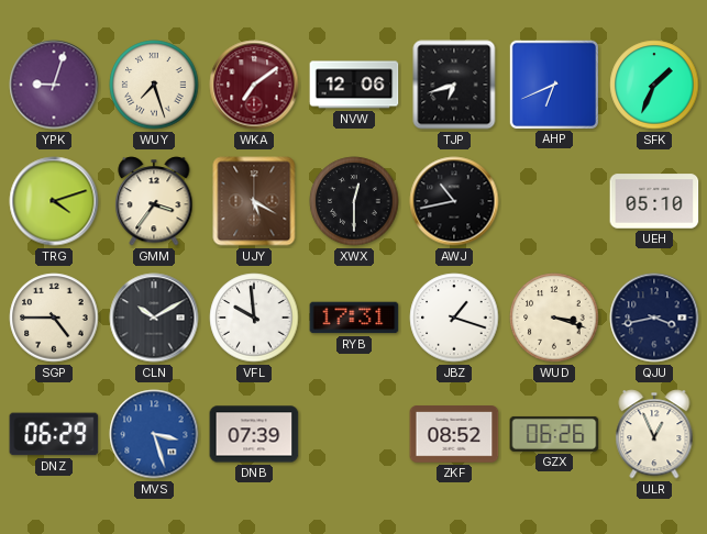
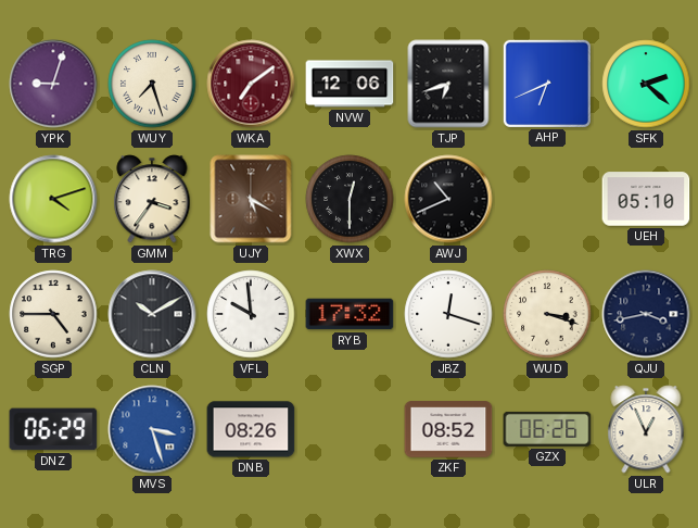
SFK: 1:34 -> 2:22
AWJ: 10:43 -> 10:41
RYB: 17:31 -> 17:32
JBZ: 1:18 -> 12:18
DNB: 07:39 -> 08:26
